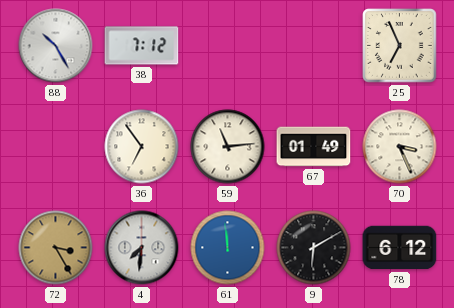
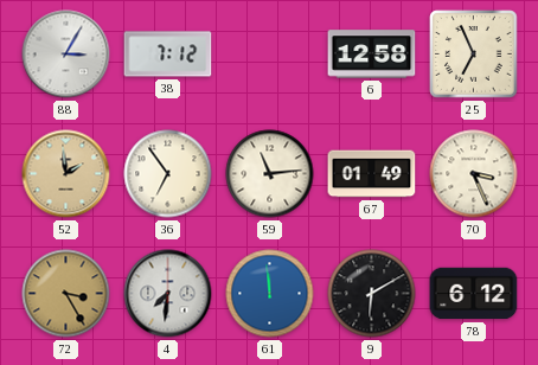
88: 10:25 -> 3:05
6: none -> 12:58
52: none -> 1:59
